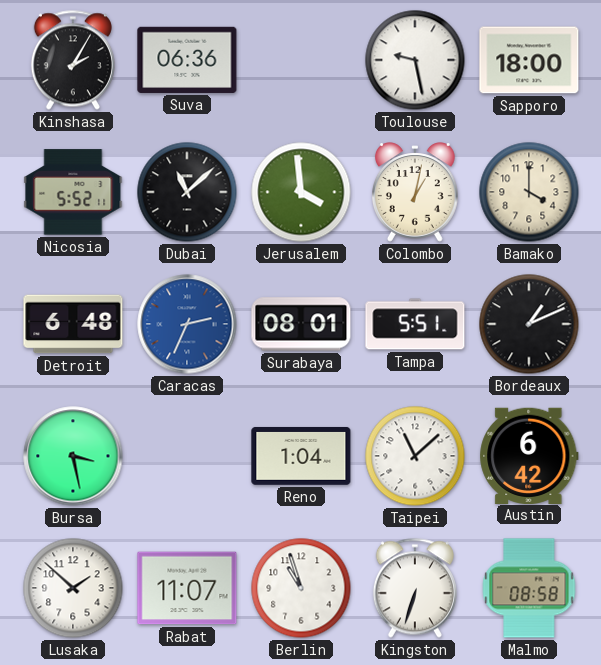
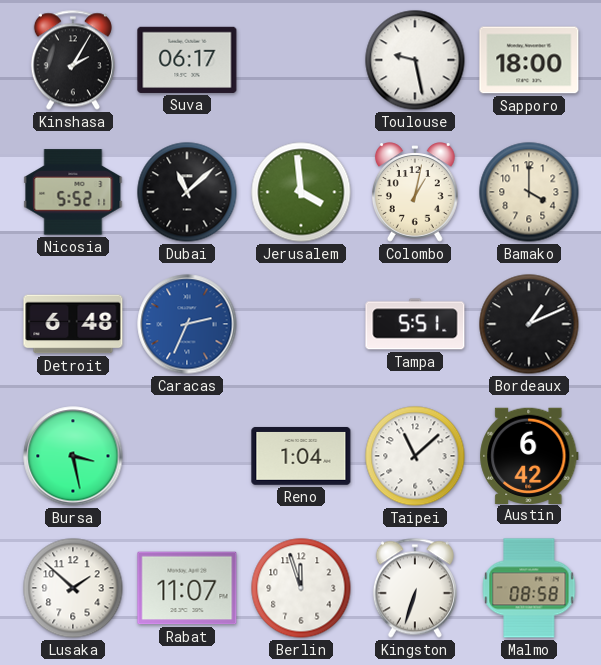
Suva: 06:36 -> 06:17
Surabaya: 08:01 -> none
Berlin: 10:57 -> 11:57
